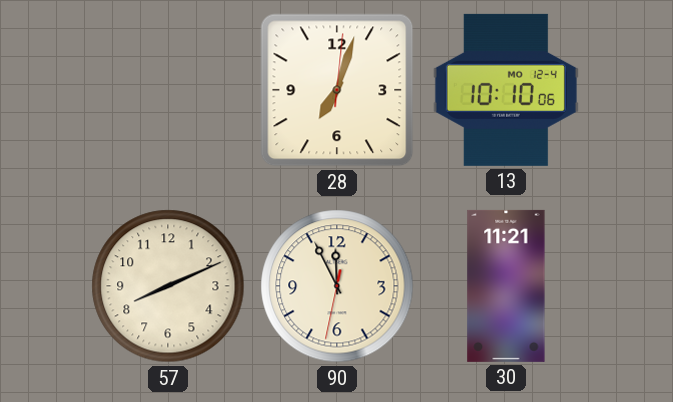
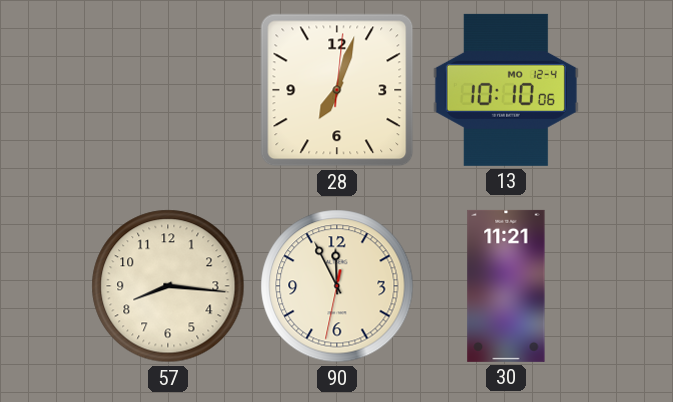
57: 8:11 -> 8:16
